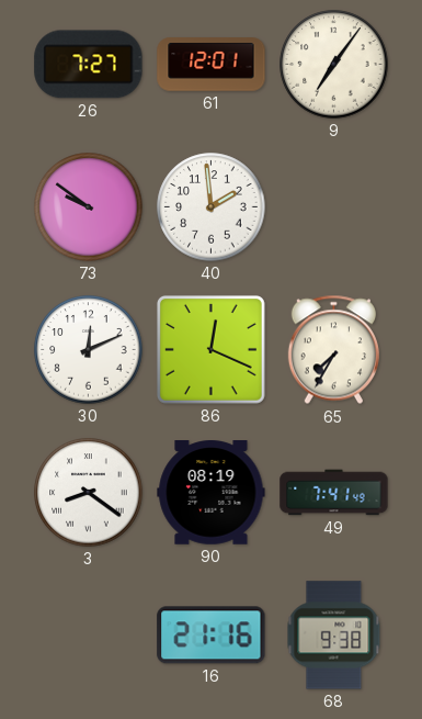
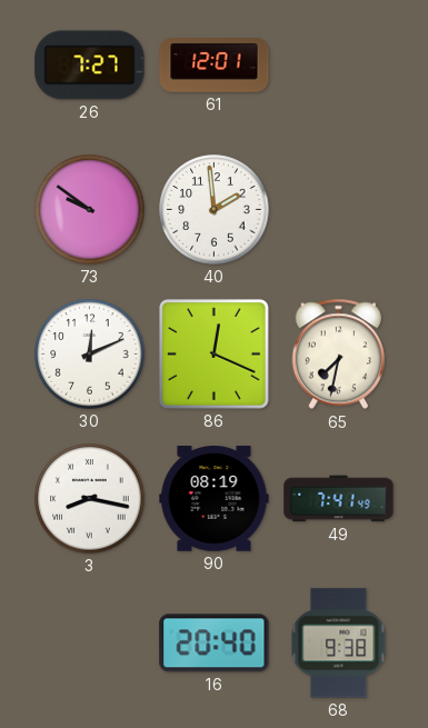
9: 7:06 -> none
65: 7:35 -> 7:32
3: 8:21 -> 8:17
16: 21:16 -> 20:40
